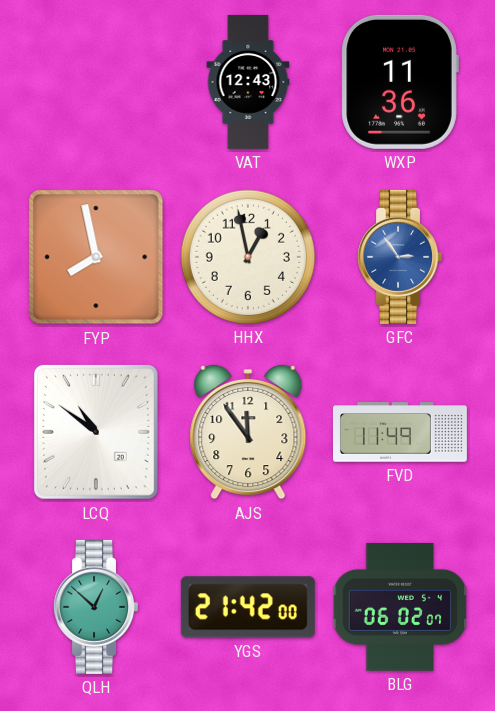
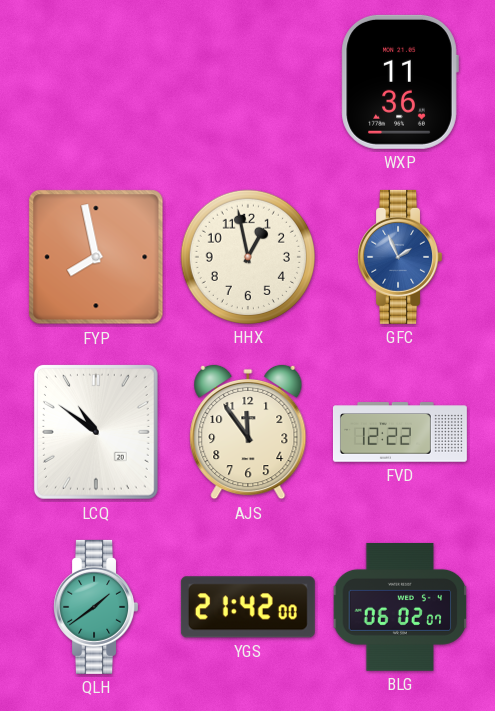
VAT: 12:43 -> none
GFC: 2:54 -> 1:56
FVD: 11:49 -> 12:22
QLH: 12:52 -> 1:39
